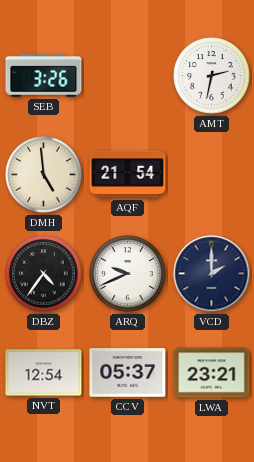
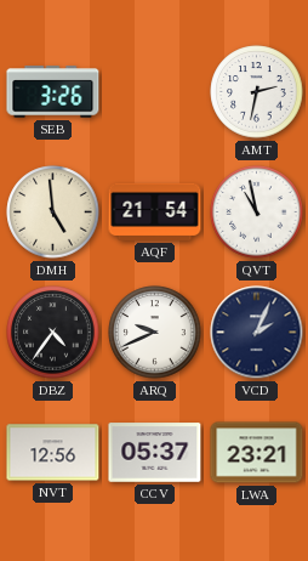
QVT: none -> 10:58
VCD: 2:00 -> 2:04
NVT: 12:54 -> 12:56
